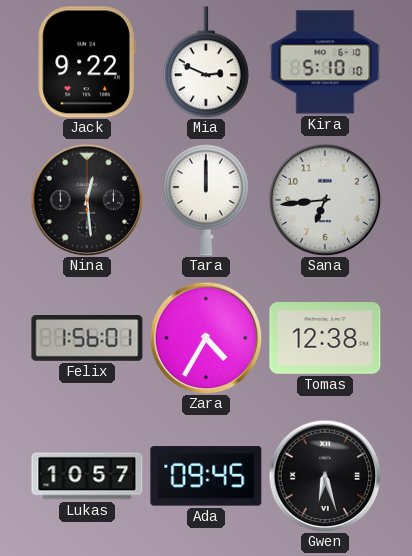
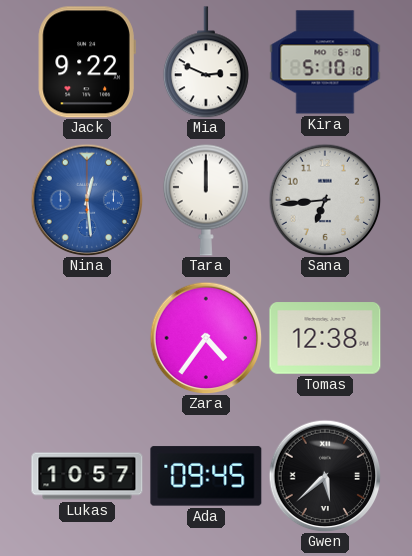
Nina dial: black -> blue
Felix: 1:56 -> none
Zara: 4:35 -> 4:36
Gwen: 6:27 -> 5:38
